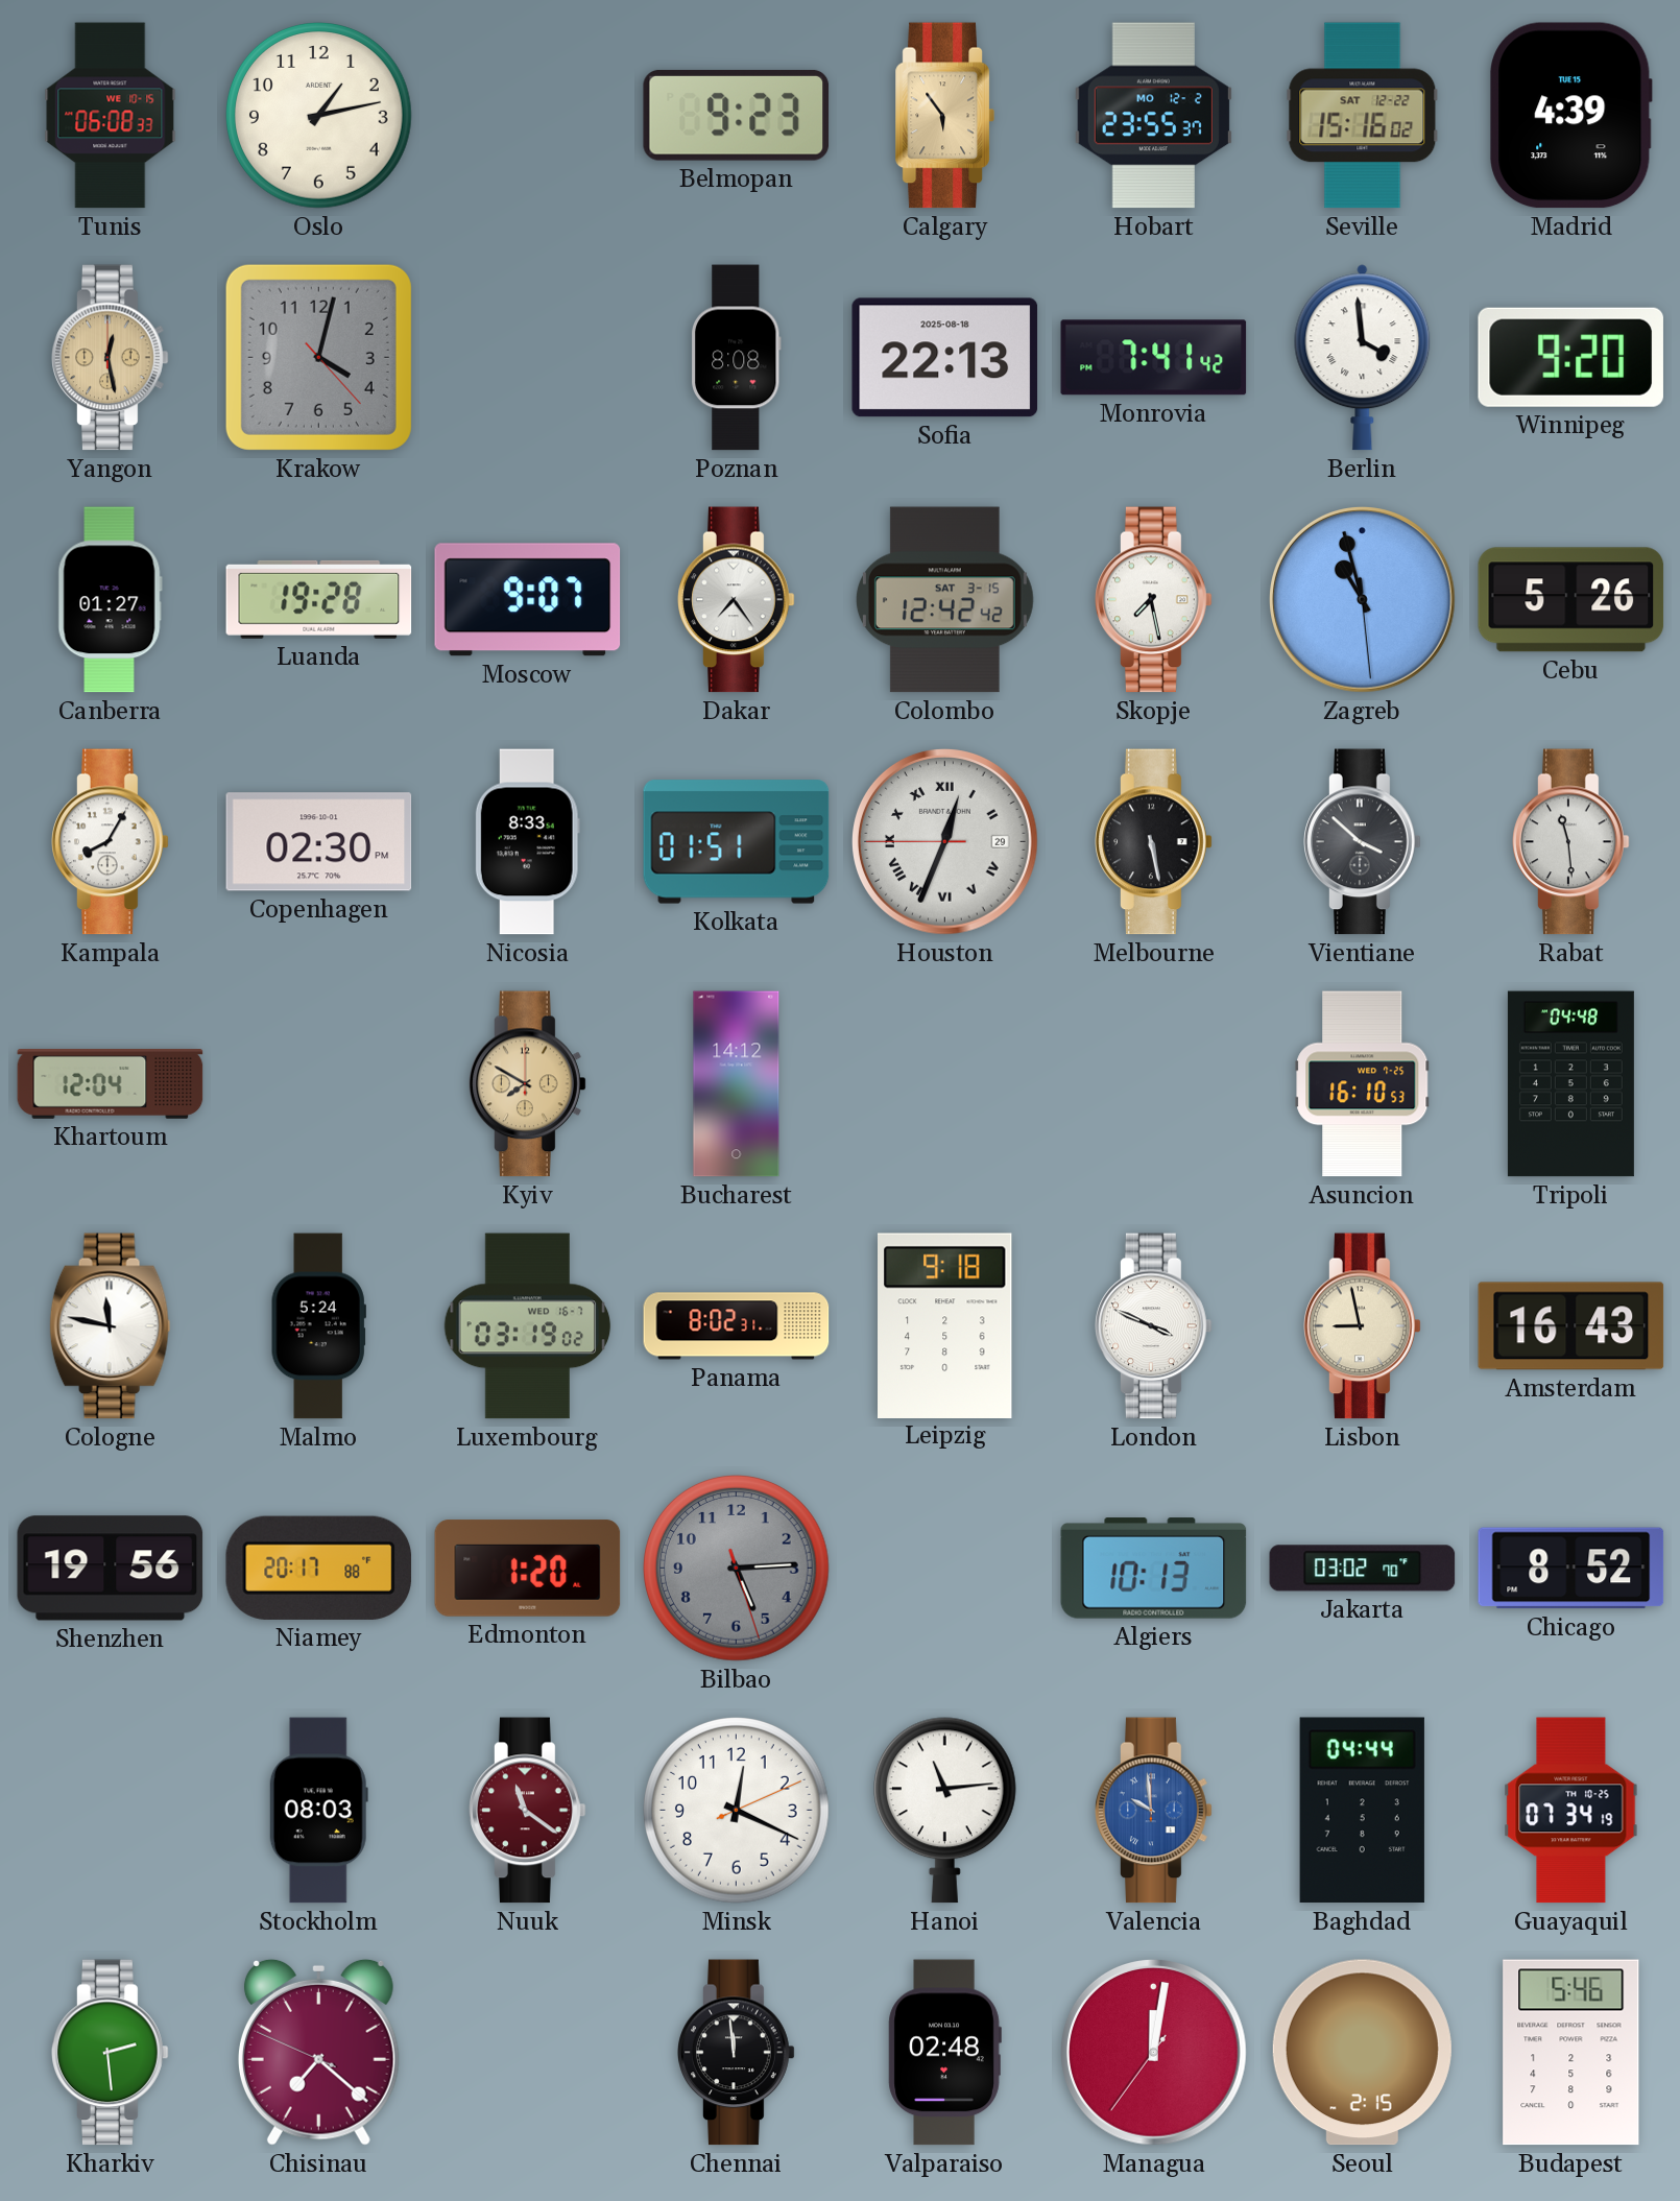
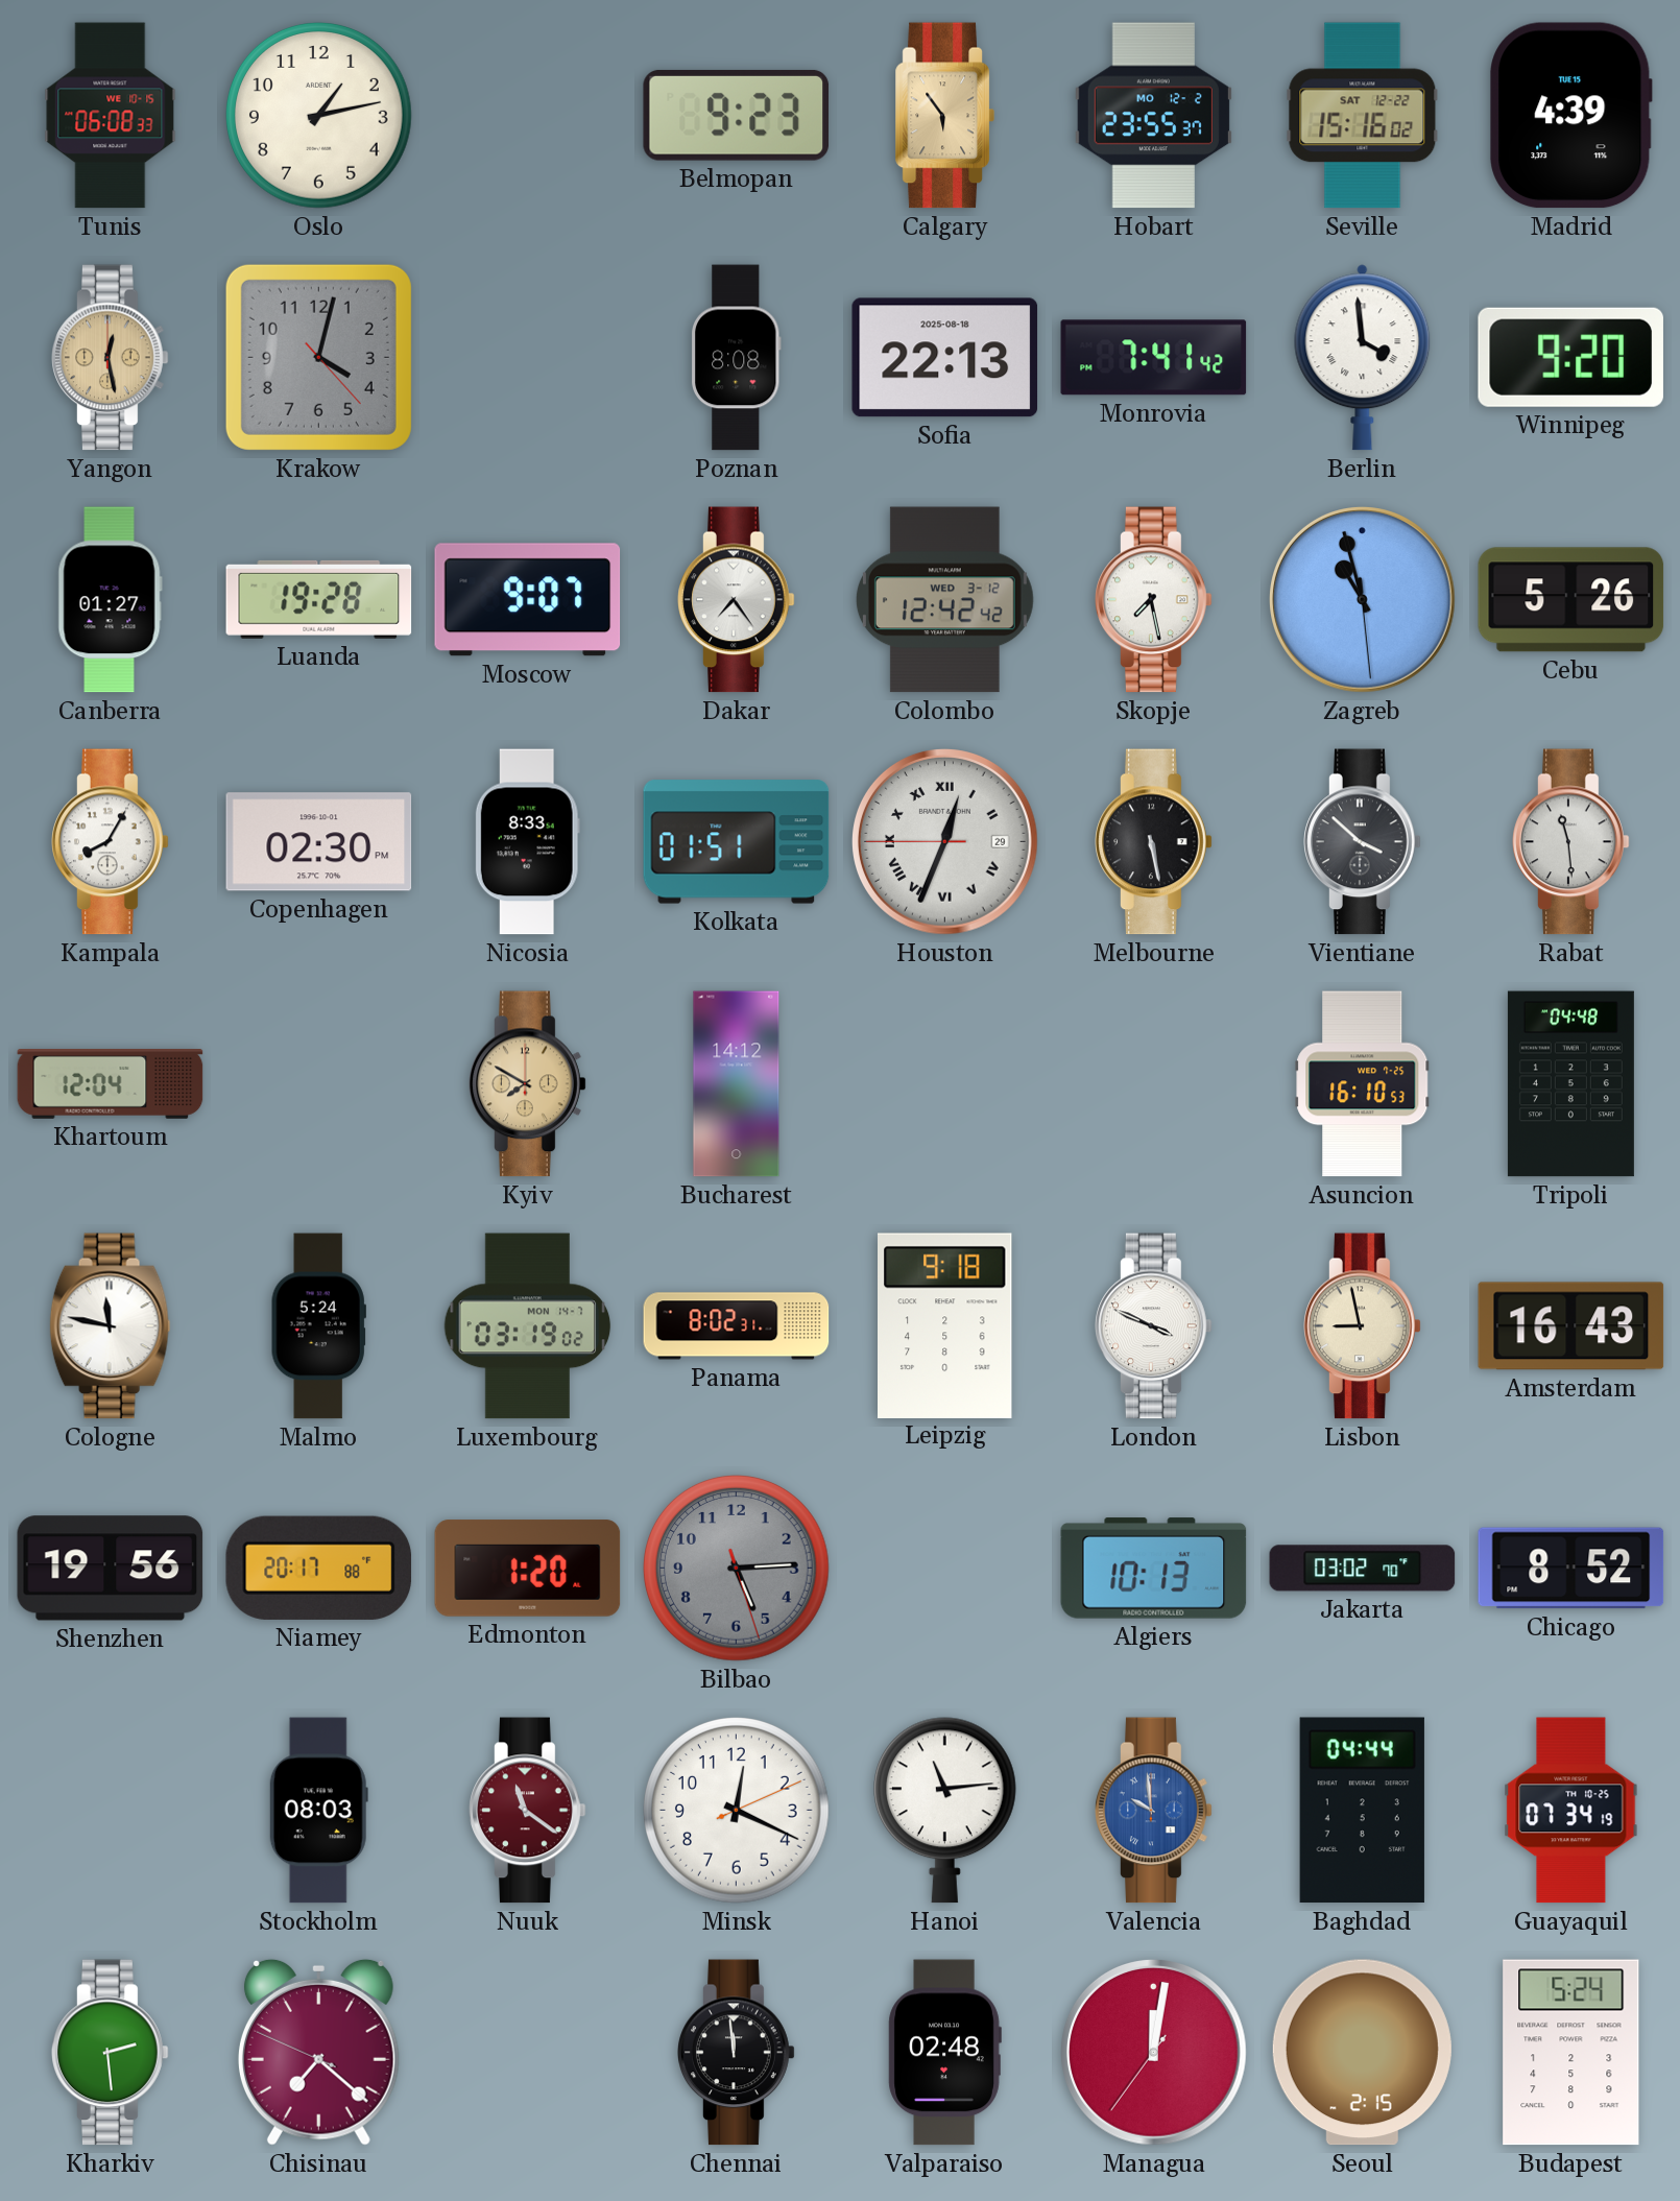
Colombo date: SAT 3-15 -> WED 3-12
Luxembourg date: WED 16-7 -> MON 14-7
Budapest: 5:46 -> 5:24
